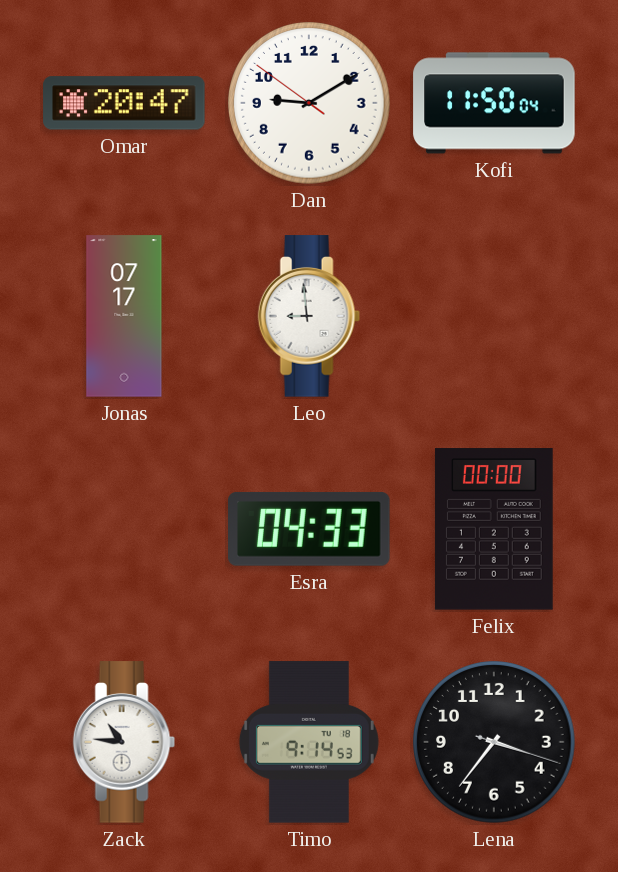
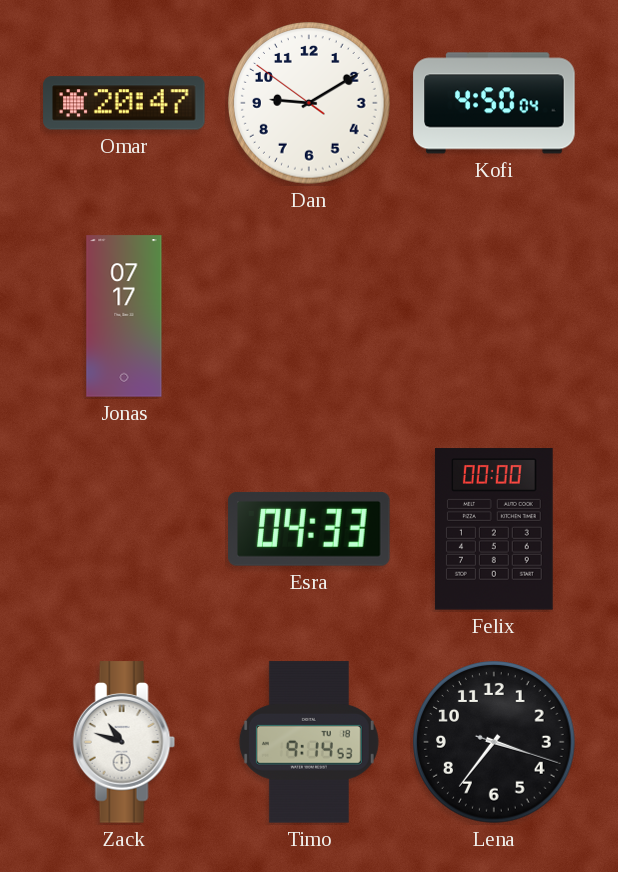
Kofi: 11:50 -> 4:50
Leo: 8:59 -> none
Zack: 10:46 -> 10:48
